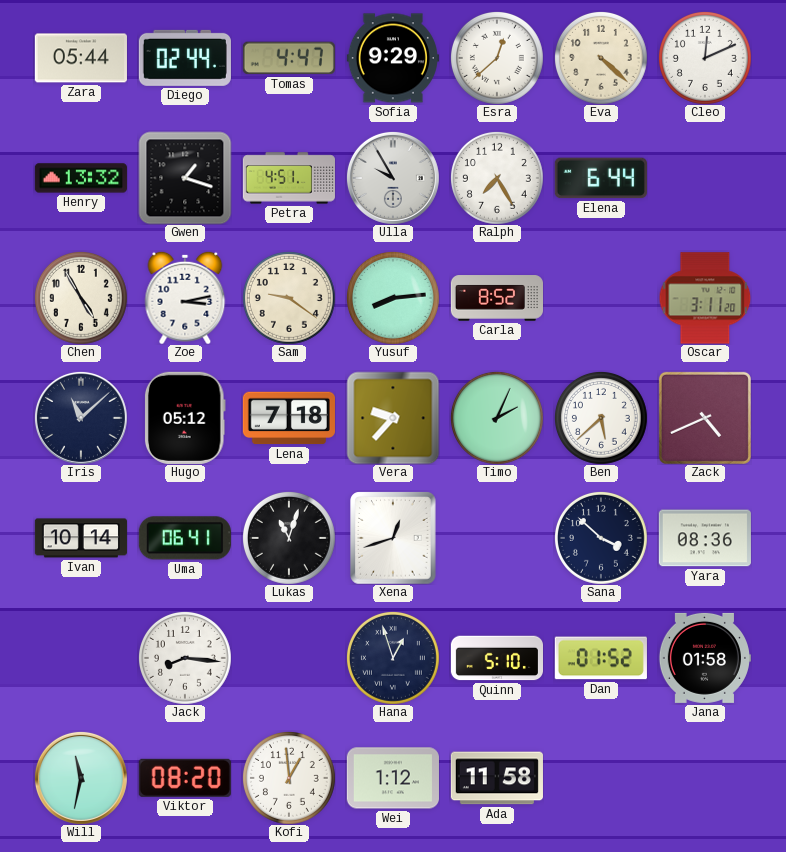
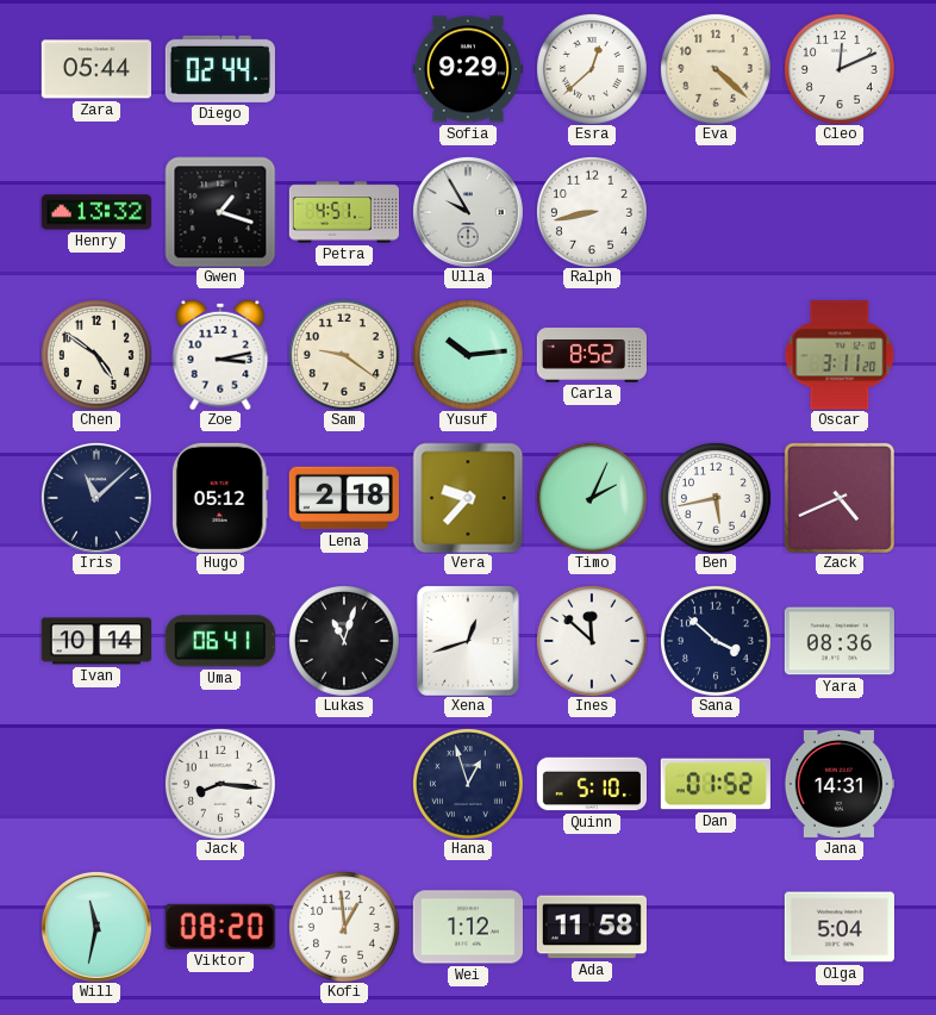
Tomas: 4:47 -> none
Ralph: 7:25 -> 8:43
Elena: 6:44 -> none
Chen: 4:55 -> 4:51
Yusuf: 8:14 -> 10:14
Lena: 7:18 -> 2:18
Ben: 5:38 -> 5:43
Ines: none -> 11:52
Jana: 01:58 -> 14:31
Olga: none -> 5:04
